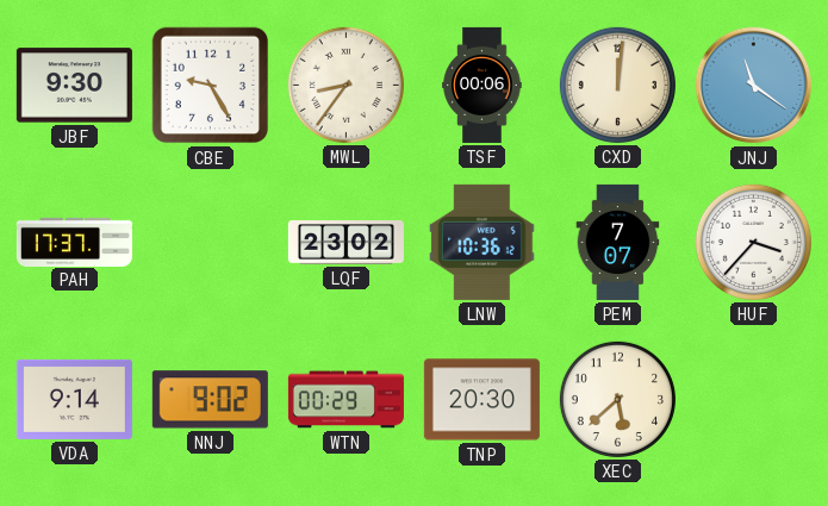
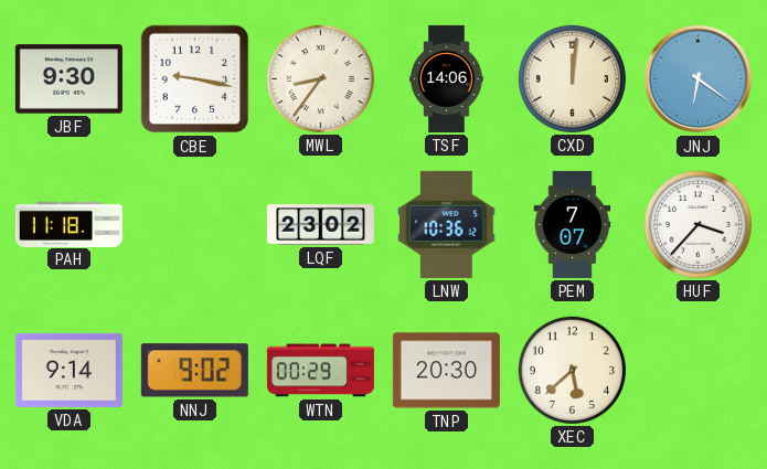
CBE: 9:25 -> 9:17
TSF: 00:06 -> 14:06
JNJ: 11:21 -> 6:21
PAH: 17:37 -> 11:18
